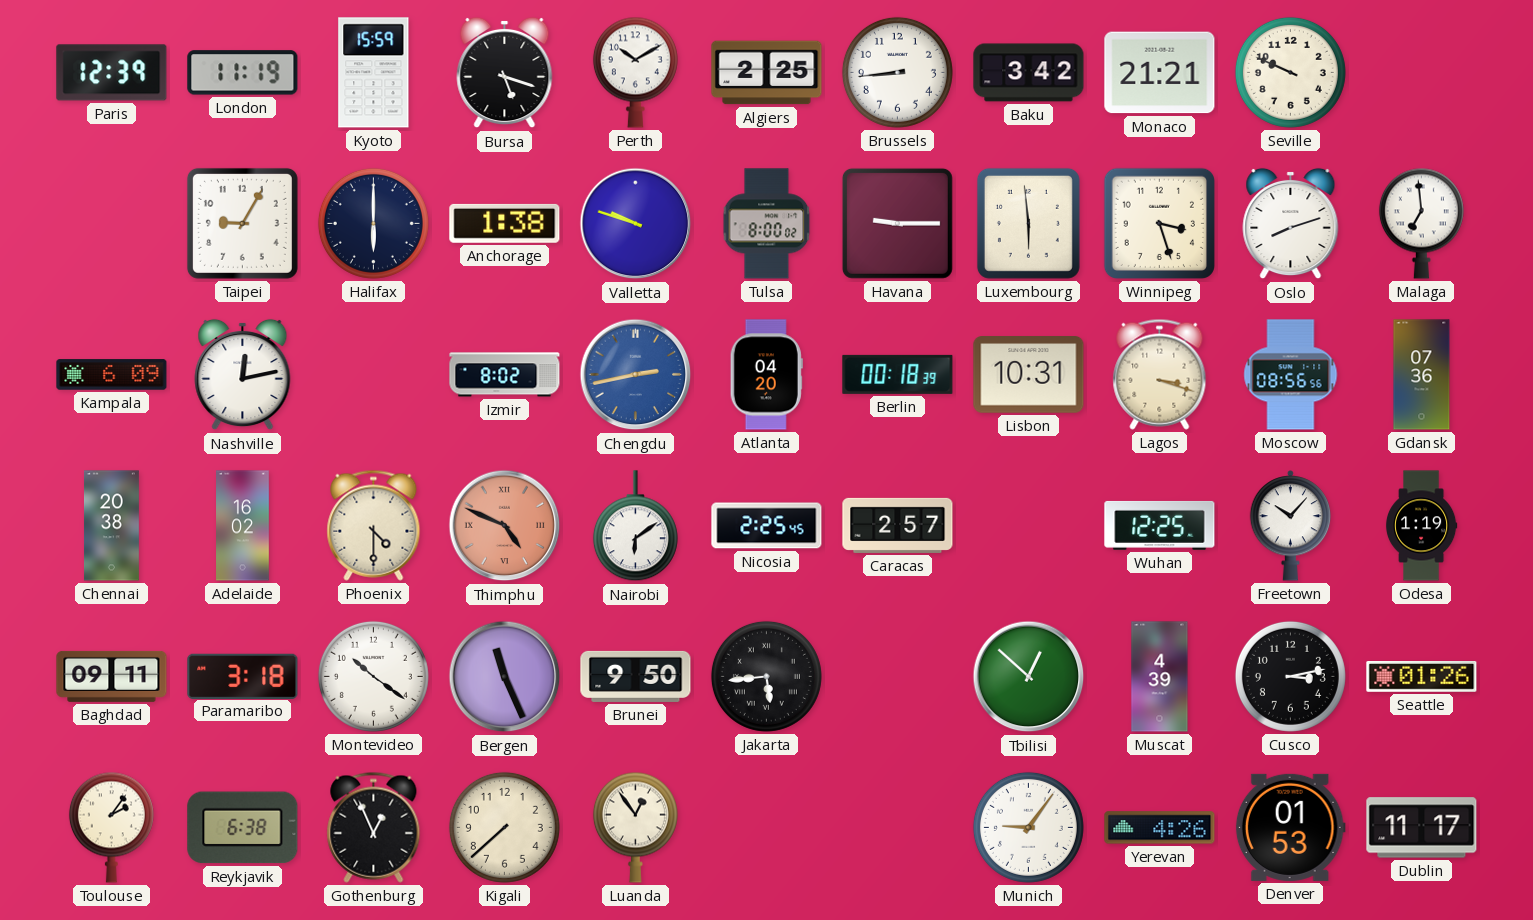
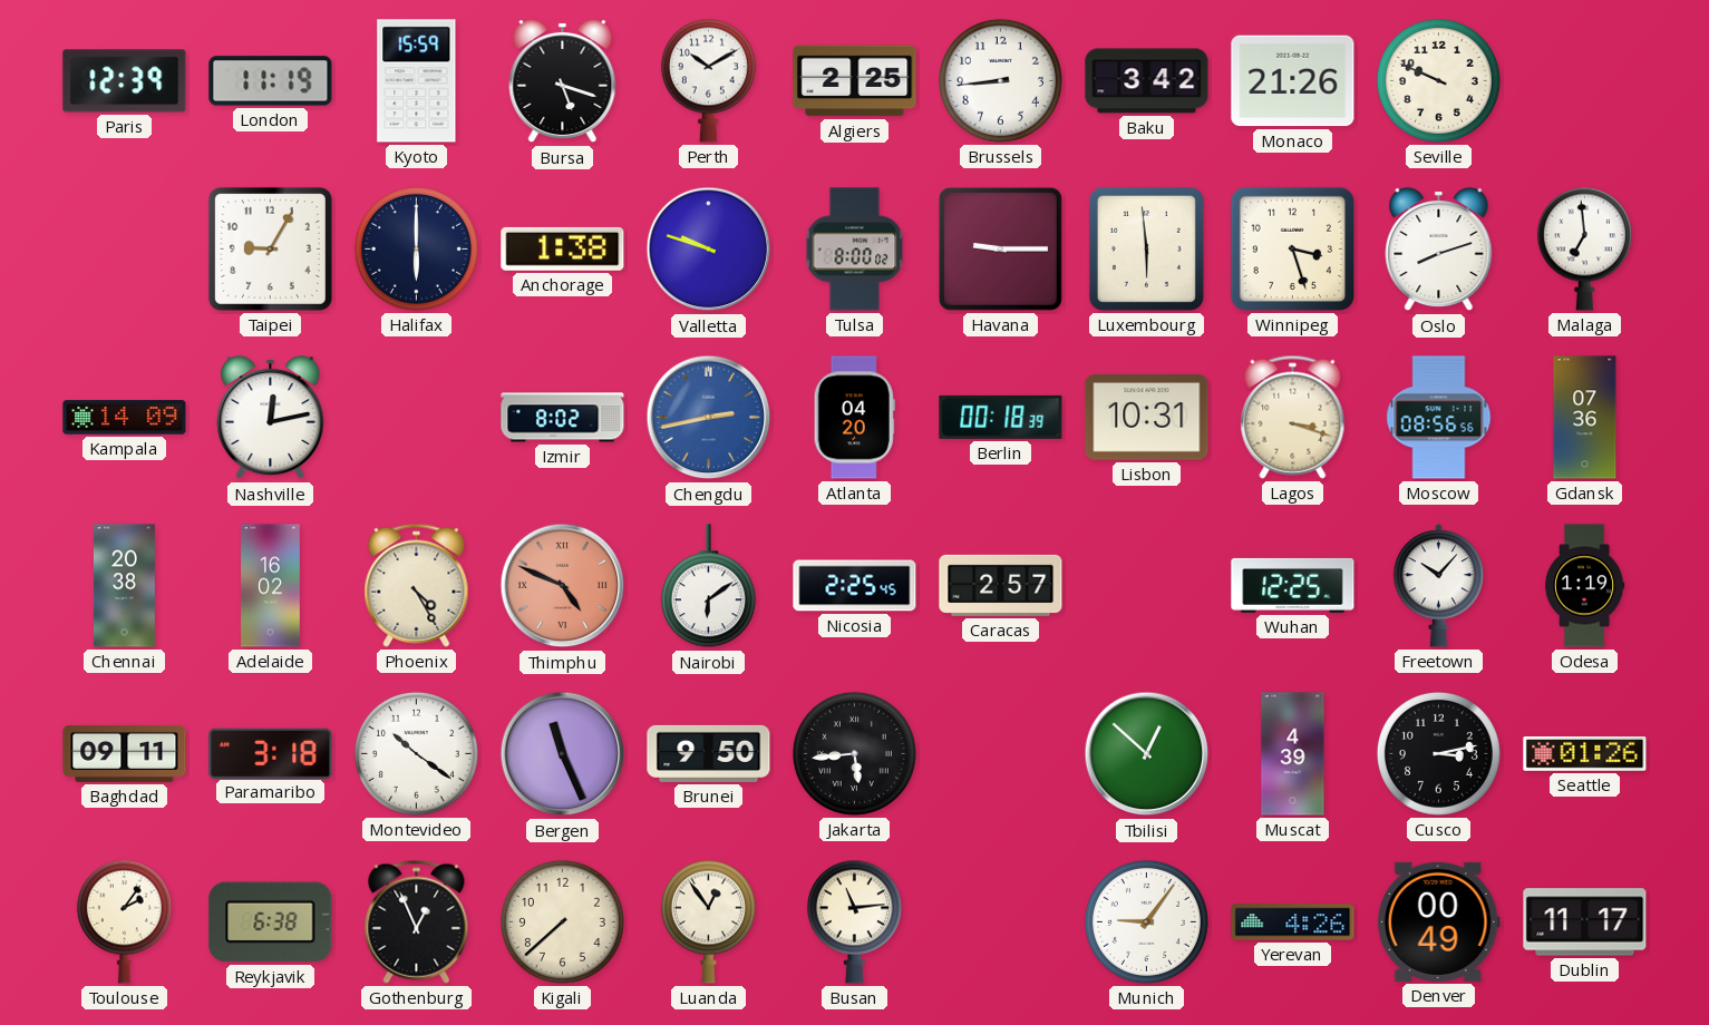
Monaco: 21:21 -> 21:26
Kampala: 6:09 -> 14:09
Phoenix: 4:30 -> 4:25
Busan: none -> 11:14
Denver: 01:53 -> 00:49
